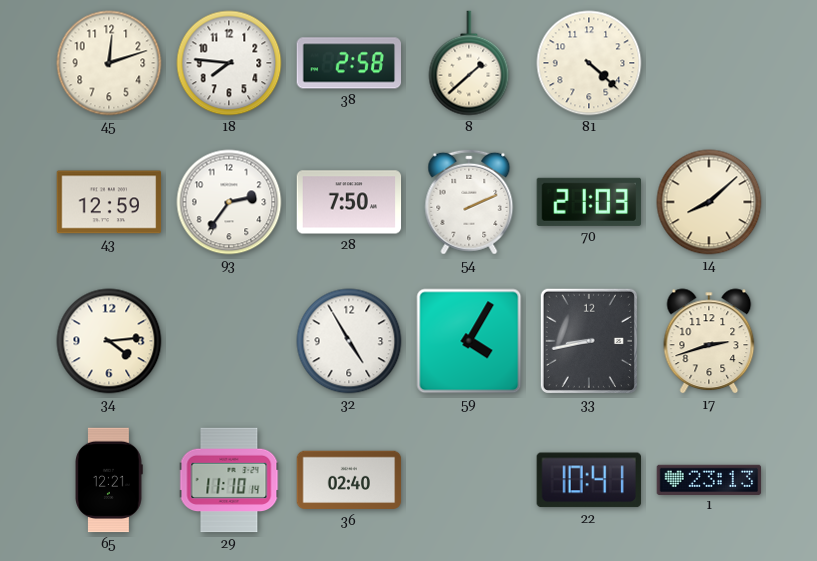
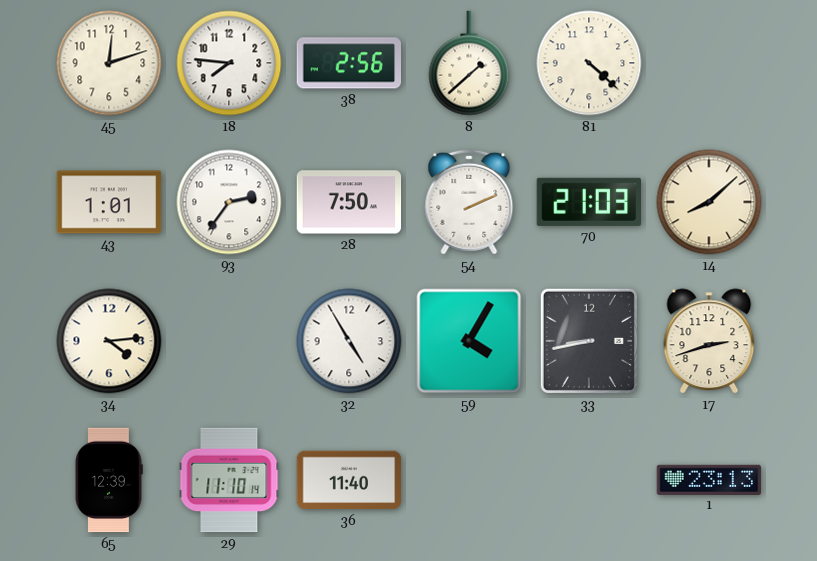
38: 2:58 -> 2:56
43: 12:59 -> 1:01
65: 12:21 -> 12:39
36: 02:40 -> 11:40
22: 10:41 -> none
